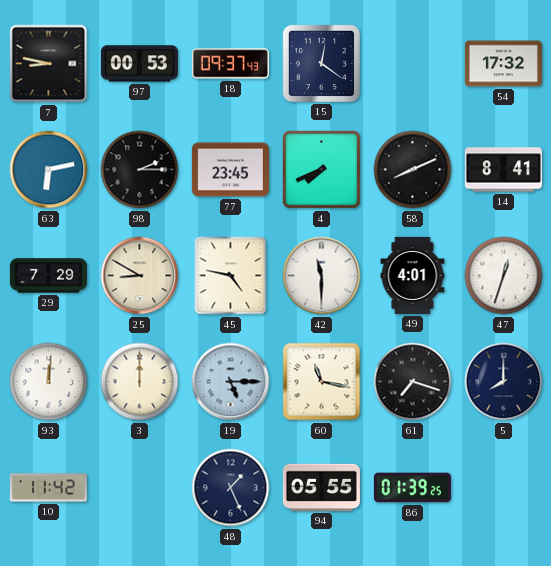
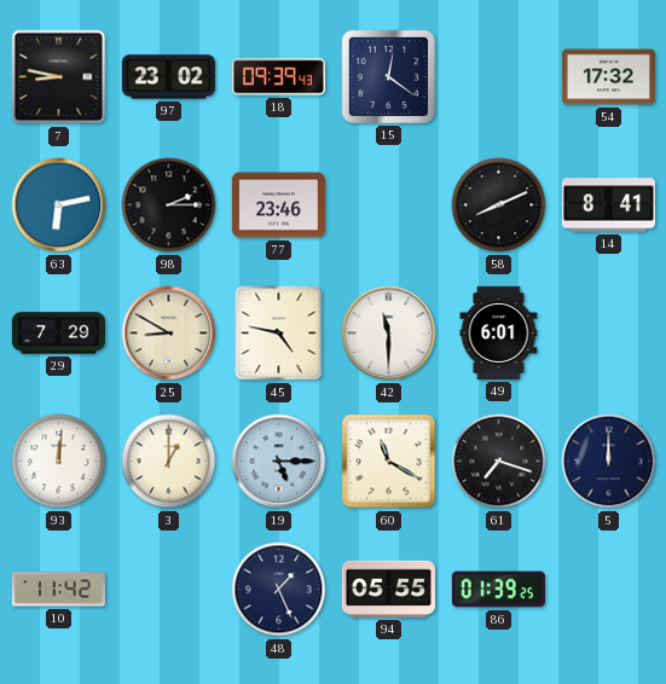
97: 00:53 -> 23:02
18: 09:37 -> 09:39
77: 23:45 -> 23:46
4: 7:41 -> none
49: 4:01 -> 6:01
47: 12:33 -> none
3: 12:00 -> 1:00
60: 11:17 -> 11:20
5: 8:00 -> 12:00
